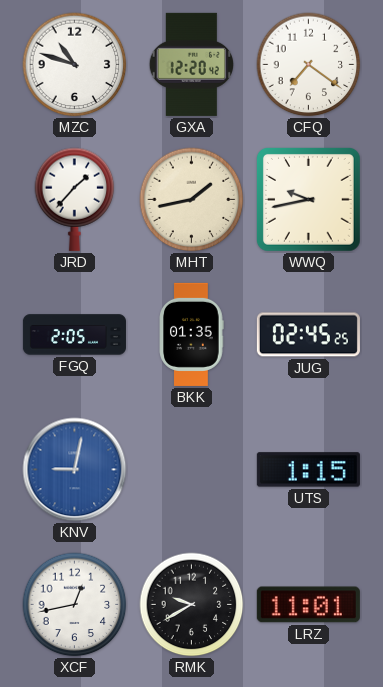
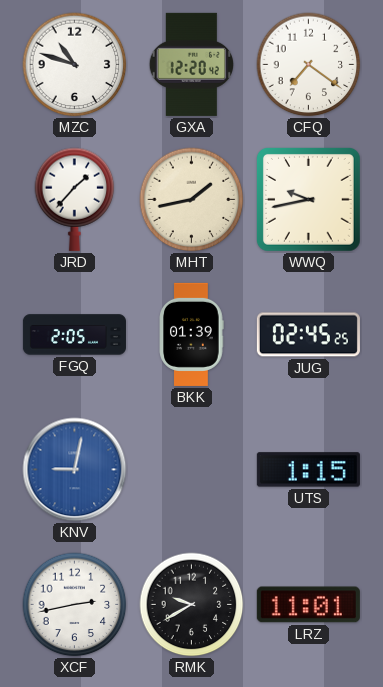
BKK: 01:35 -> 01:39
XCF: 12:43 -> 2:43
